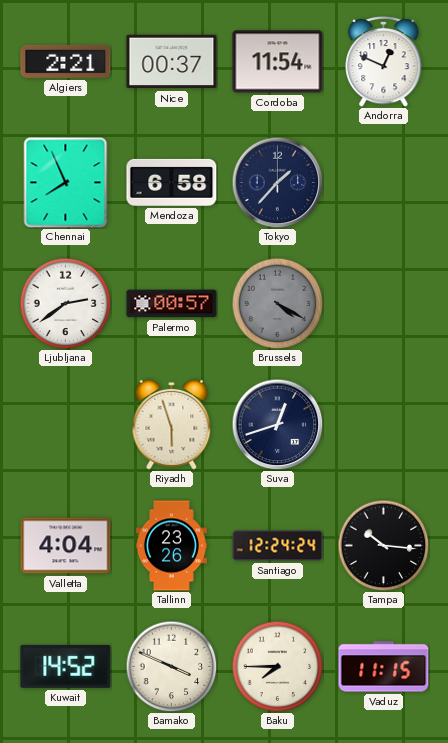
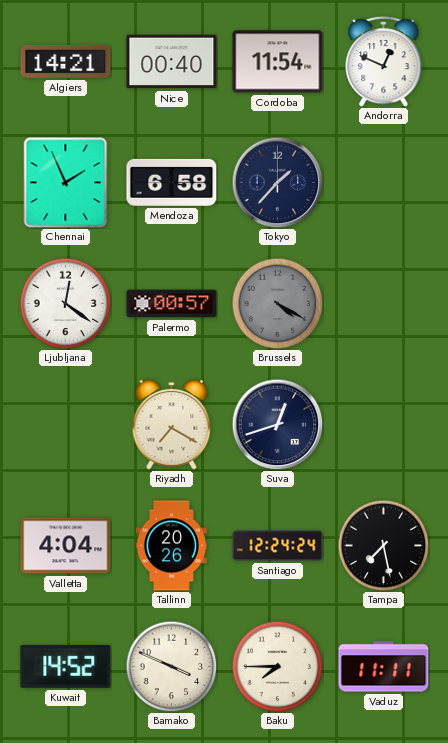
Algiers: 2:21 -> 14:21
Nice: 00:37 -> 00:40
Chennai: 7:56 -> 1:56
Ljubljana: 2:39 -> 12:21
Riyadh: 5:57 -> 7:20
Tallinn: 23:26 -> 20:26
Tampa: 10:16 -> 7:28
Vaduz: 11:15 -> 11:11
